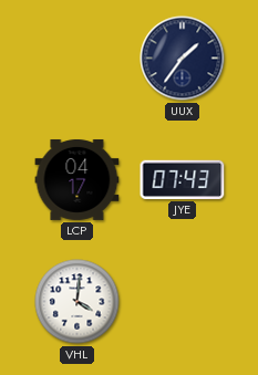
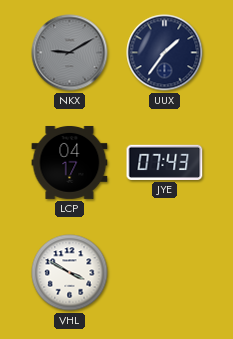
NKX: none -> 9:10
VHL: 4:01 -> 3:50
